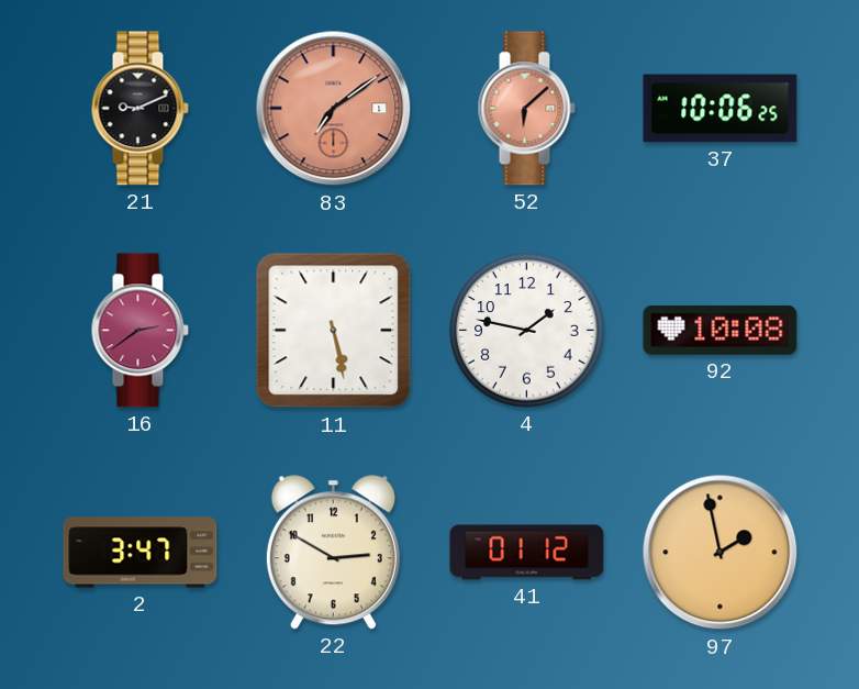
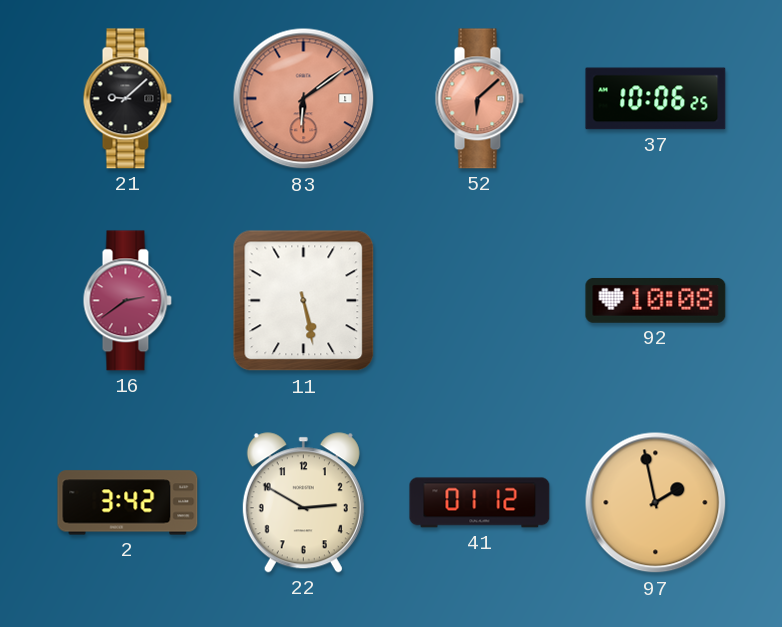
21: 9:11 -> 9:08
83: 7:09 -> 6:09
4: 1:47 -> none
2: 3:47 -> 3:42
